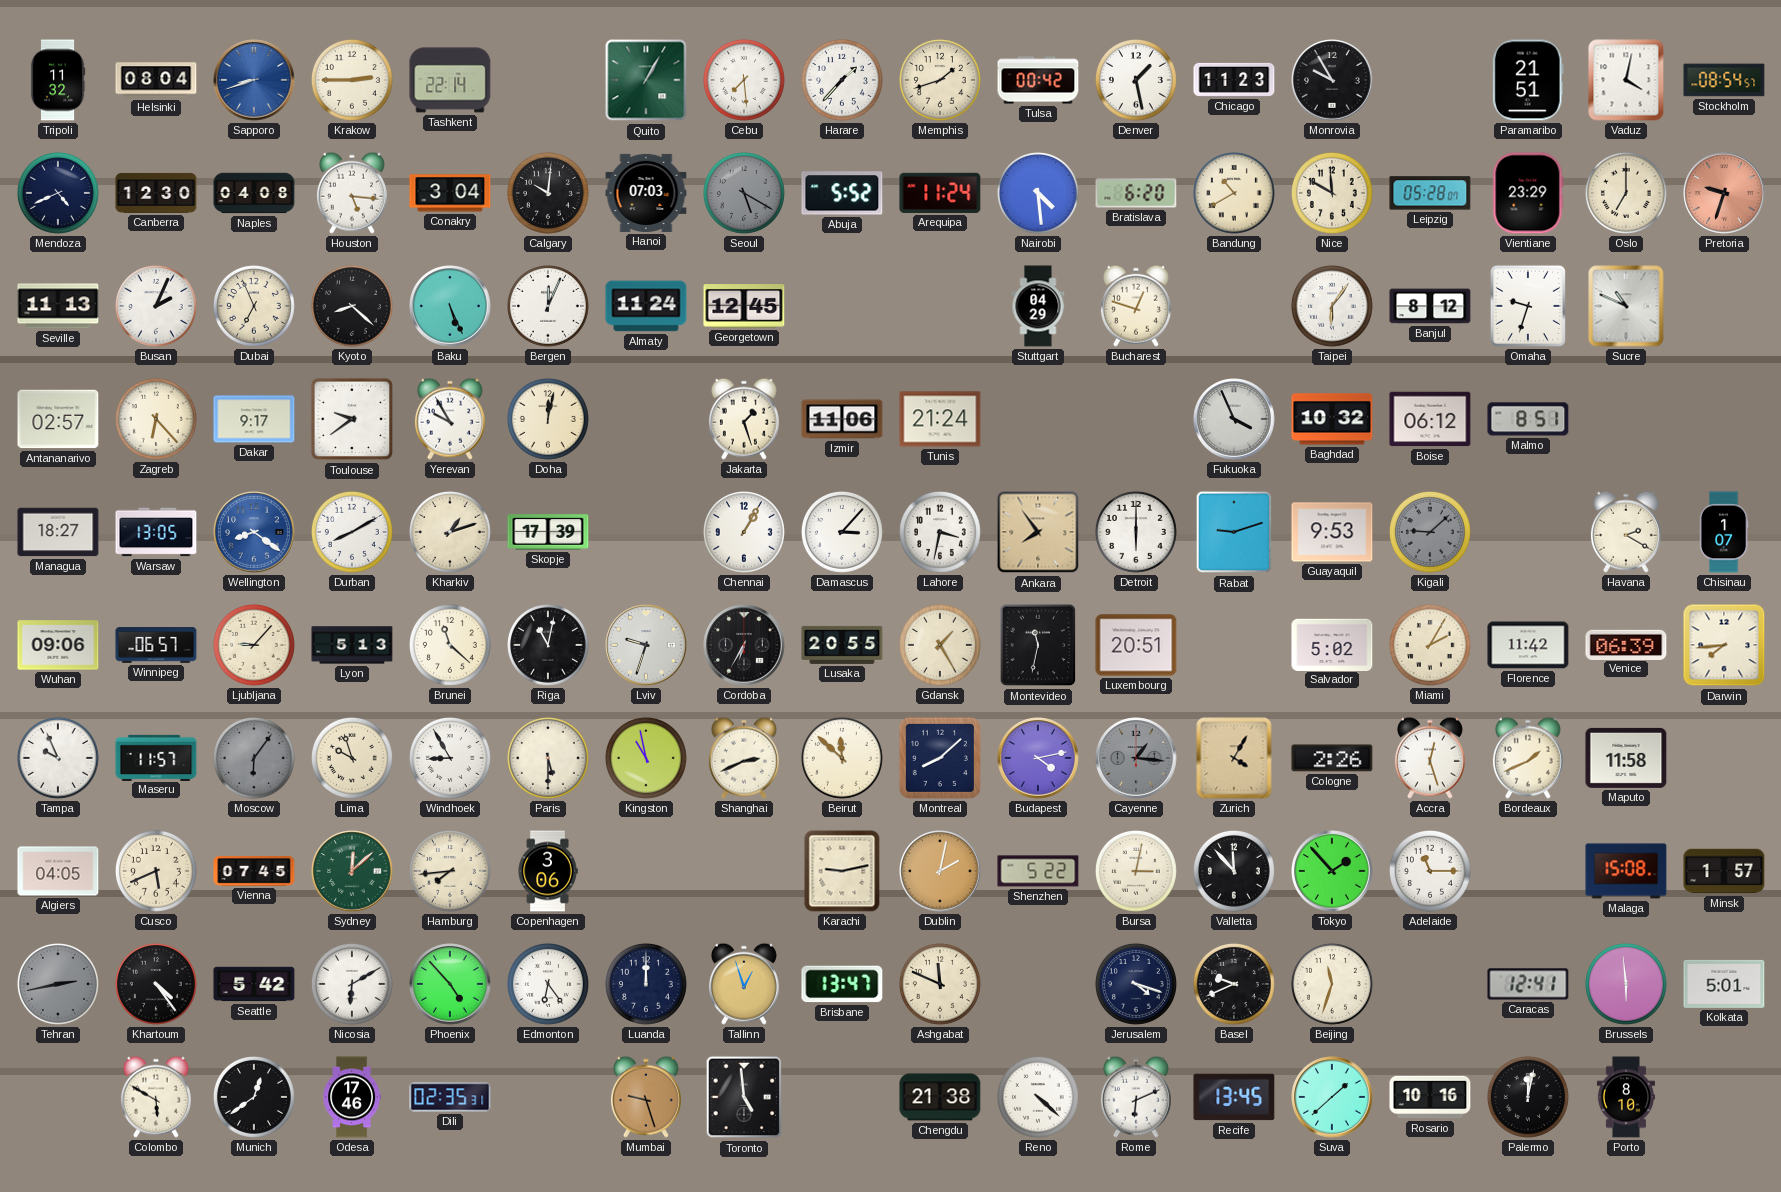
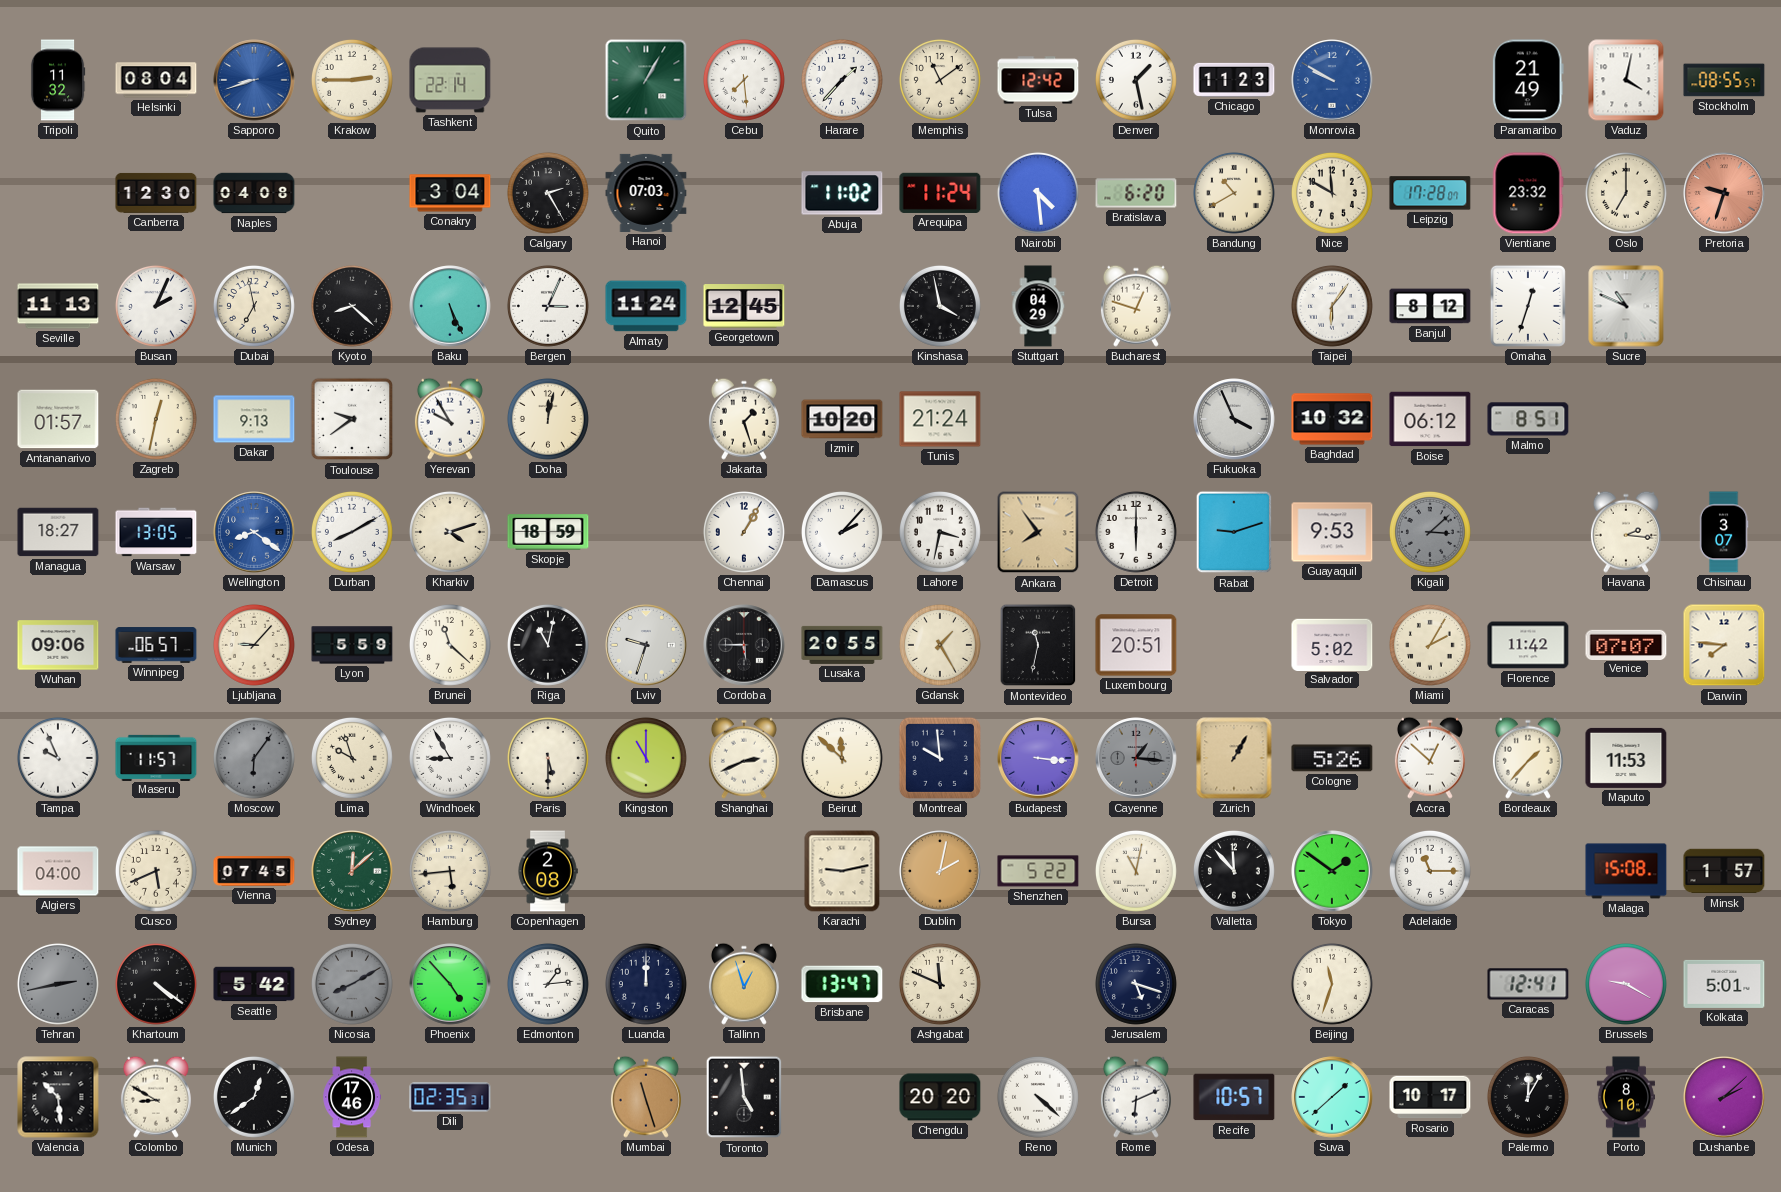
Memphis: 1:42 -> 11:09
Tulsa: 00:42 -> 12:42
Monrovia: 9:55 -> 9:50
Monrovia dial: black -> blue
Paramaribo: 21:51 -> 21:49
Stockholm: 08:54 -> 08:55
Mendoza: 4:41 -> none
Houston: 5:16 -> none
Calgary: 10:01 -> 2:25
Seoul: 5:20 -> none
Abuja: 5:52 -> 11:02
Leipzig: 05:28 -> 17:28
Vientiane: 23:29 -> 23:32
Dubai: 6:56 -> 6:58
Bergen: 12:04 -> 3:04
Kinshasa: none -> 3:58
Omaha: 9:33 -> 12:33
Antananarivo: 02:57 -> 01:57
Zagreb: 6:23 -> 12:32
Dakar: 9:17 -> 9:13
Izmir: 11:06 -> 10:20
Kharkiv: 1:12 -> 4:12
Skopje: 17:39 -> 18:59
Damascus: 3:07 -> 2:07
Kigali: 9:08 -> 3:08
Havana: 2:20 -> 2:16
Chisinau: 1:07 -> 3:07
Lyon: 5:13 -> 5:59
Cordoba: 6:35 -> 5:45
Venice: 06:39 -> 07:07
Darwin: 7:44 -> 7:46
Kingston: 10:58 -> 11:00
Montreal: 8:08 -> 9:59
Budapest: 4:13 -> 3:16
Zurich: 4:05 -> 1:05
Cologne: 2:26 -> 5:26
Accra: 12:27 -> 12:52
Bordeaux: 1:41 -> 1:37
Maputo: 11:58 -> 11:53
Algiers: 04:05 -> 04:00
Hamburg: 7:44 -> 5:44
Copenhagen: 3:06 -> 2:08
Bursa: 3:02 -> 11:02
Tokyo: 1:53 -> 1:51
Khartoum: 4:24 -> 4:21
Nicosia: 6:10 -> 8:10
Nicosia dial: white -> grey
Edmonton: 6:24 -> 1:14
Jerusalem: 4:18 -> 5:18
Basel: 9:41 -> none
Brussels: 5:59 -> 9:20
Valencia: none -> 10:29
Colombo: 5:50 -> 8:50
Mumbai: 9:27 -> 11:27
Chengdu: 21:38 -> 20:20
Recife: 13:45 -> 10:57
Rosario: 10:16 -> 10:17
Palermo: 12:02 -> 12:05
Dushanbe: none -> 2:08
